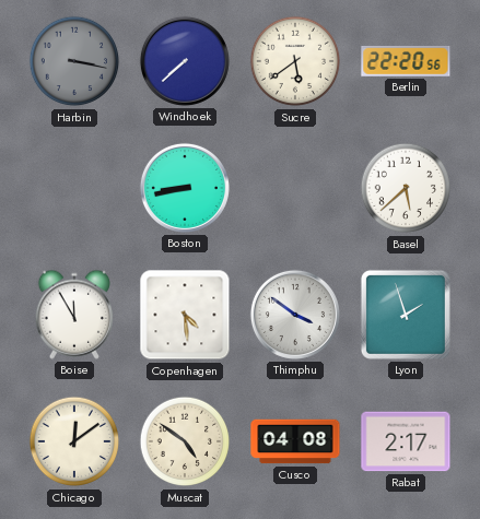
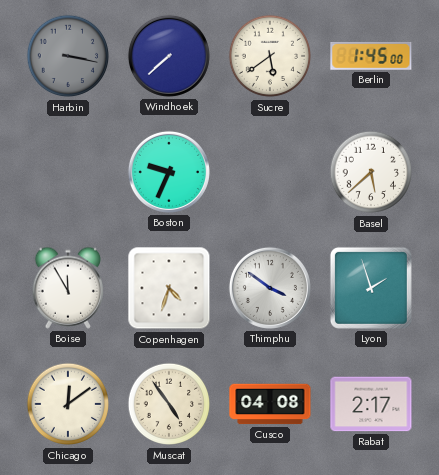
Berlin: 22:20 -> 1:45
Boston: 8:43 -> 9:34
Copenhagen: 4:29 -> 4:33
Muscat: 4:51 -> 4:54
